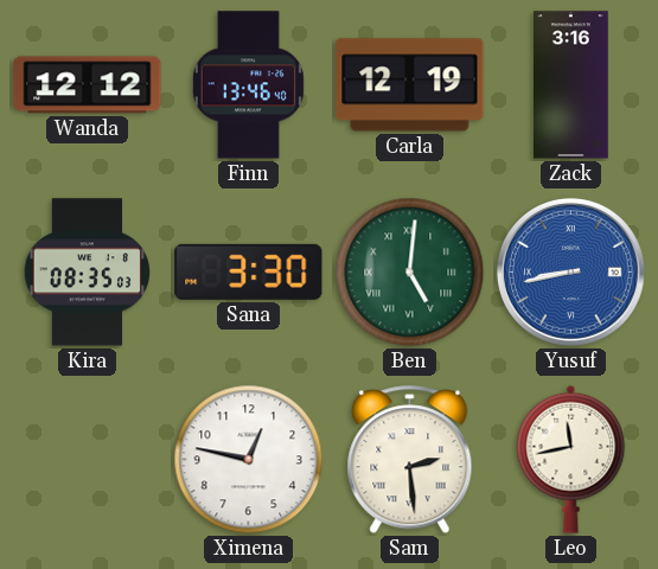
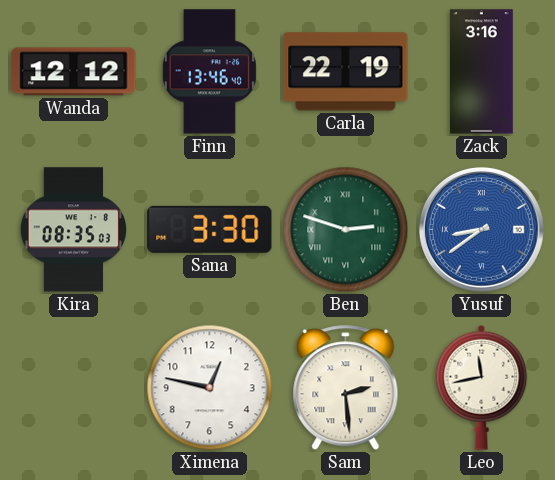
Carla: 12:19 -> 22:19
Ben: 5:01 -> 2:48
Yusuf: 8:43 -> 8:39
